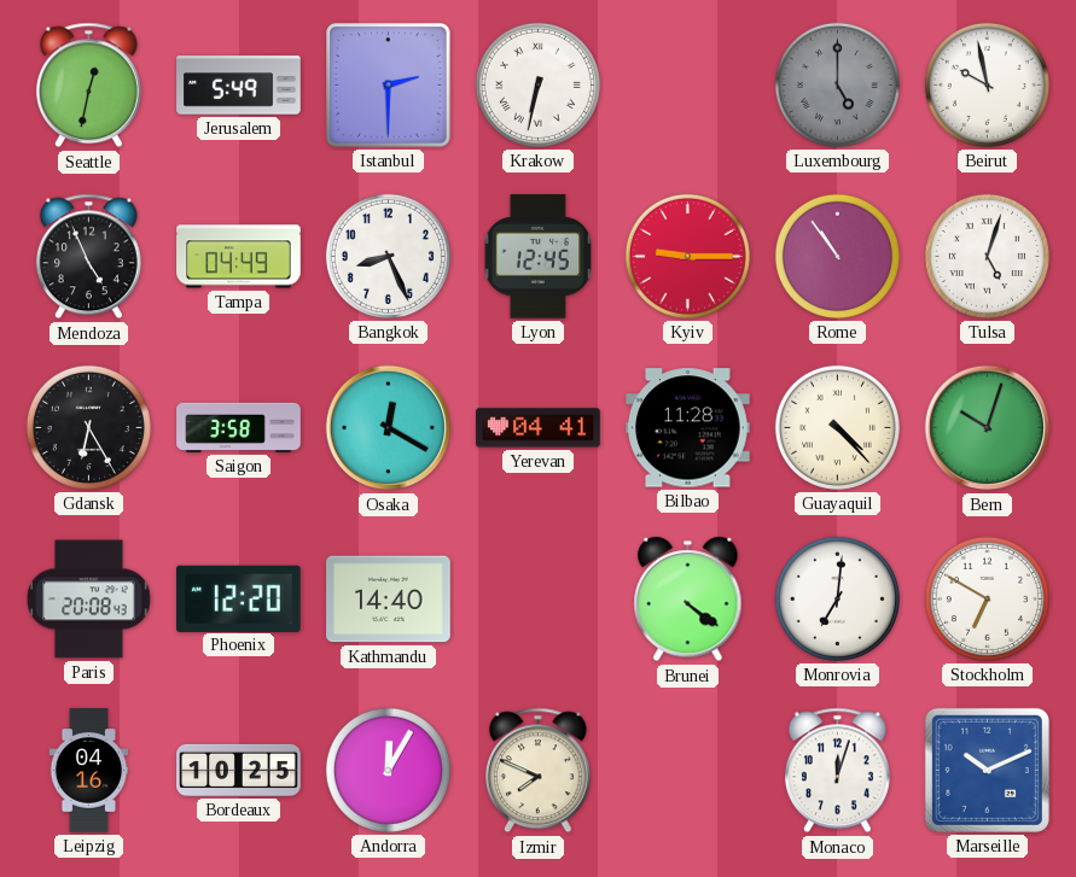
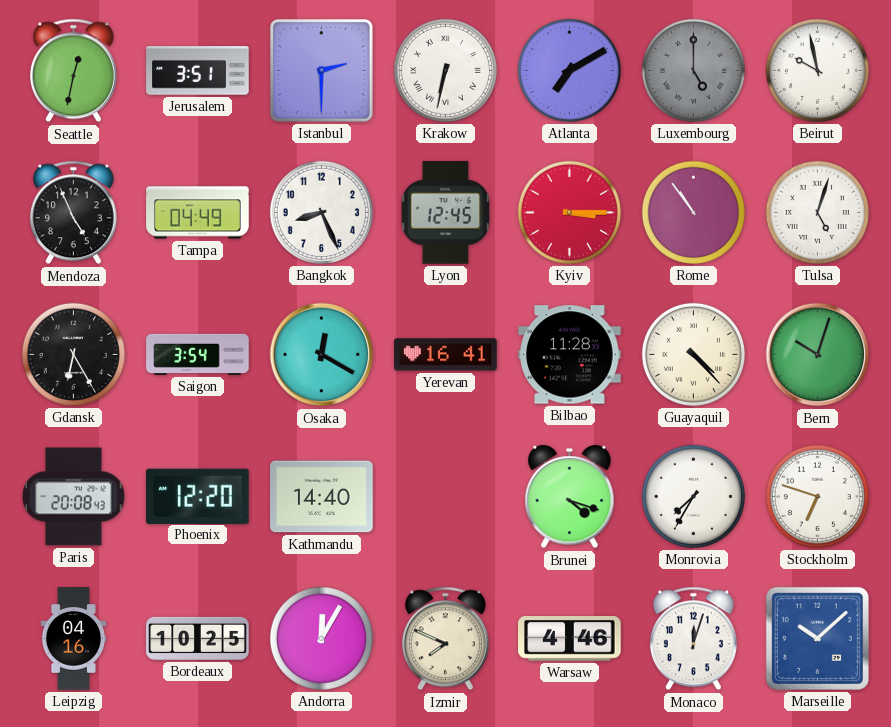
Jerusalem: 5:49 -> 3:51
Atlanta: none -> 7:10
Kyiv: 9:15 -> 3:15
Saigon: 3:58 -> 3:54
Yerevan: 04:41 -> 16:41
Brunei: 4:21 -> 4:18
Monrovia: 7:01 -> 7:35
Stockholm: 6:50 -> 6:48
Warsaw: none -> 4:46
Marseille: 10:11 -> 10:08
